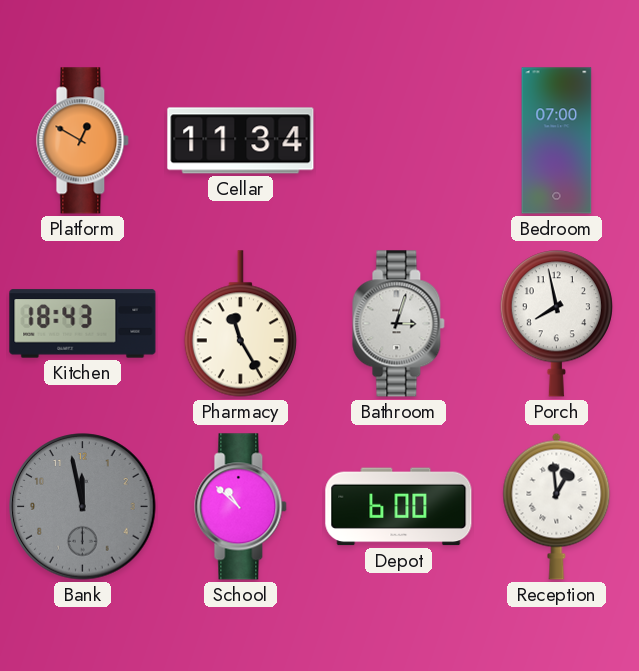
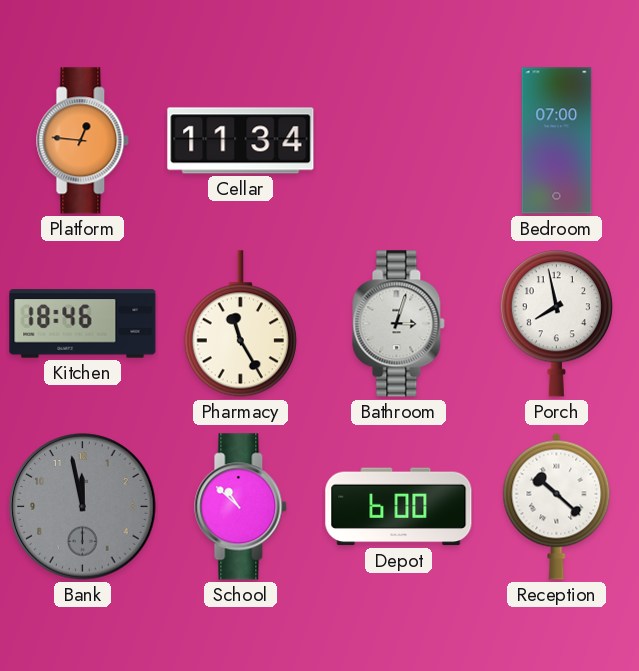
Platform: 12:50 -> 12:46
Kitchen: 18:43 -> 18:46
Reception: 12:59 -> 10:22
